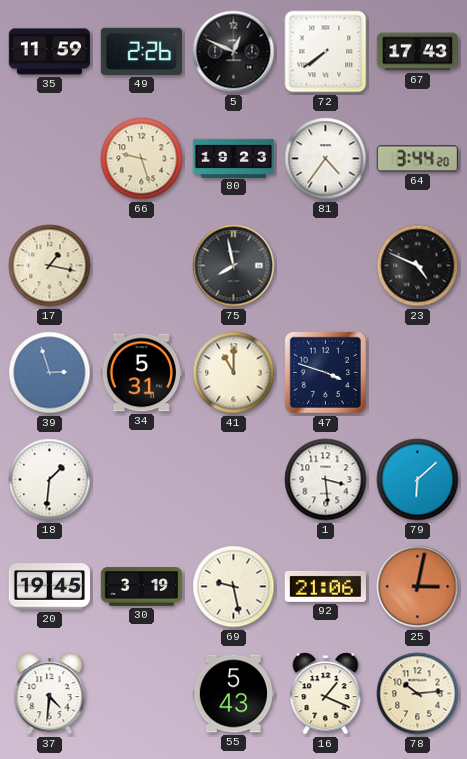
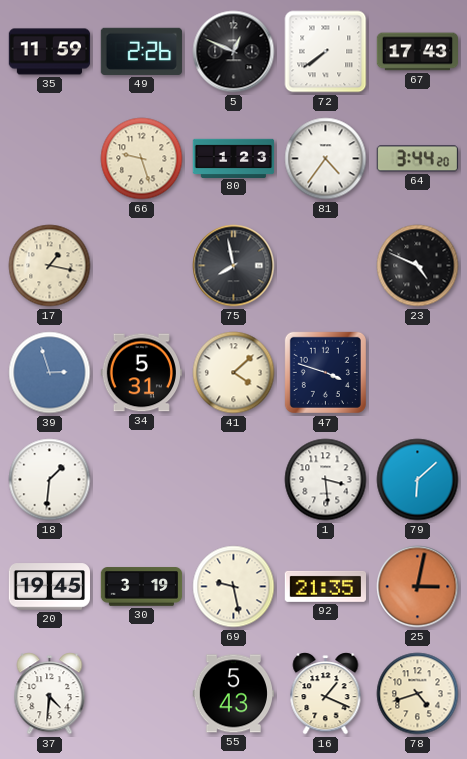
80: 19:23 -> 1:23
41: 11:00 -> 4:08
92: 21:06 -> 21:35
78: 10:14 -> 4:42
